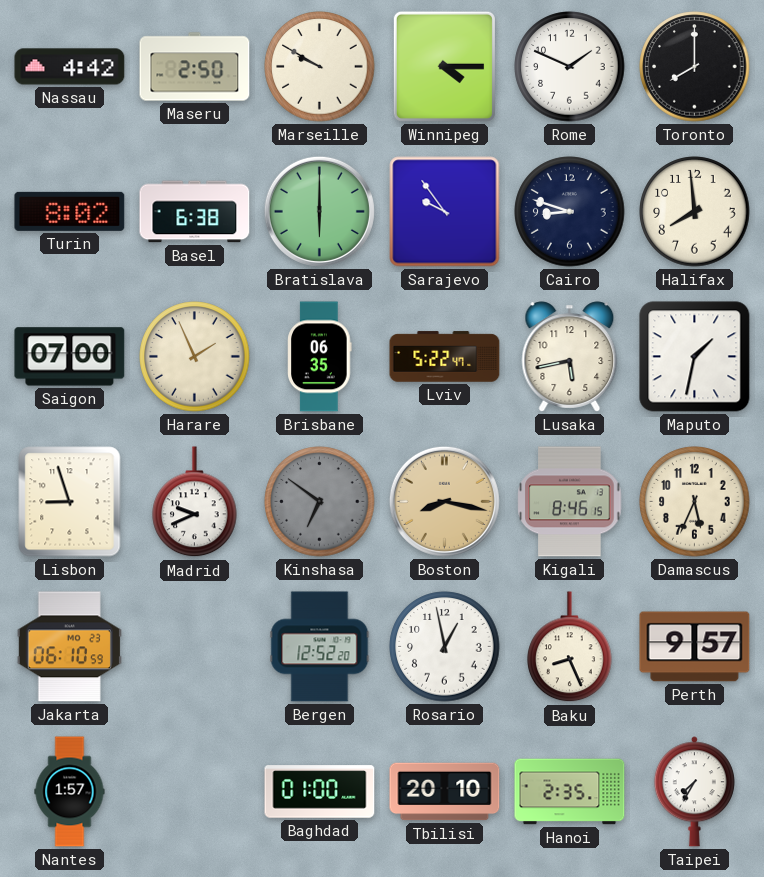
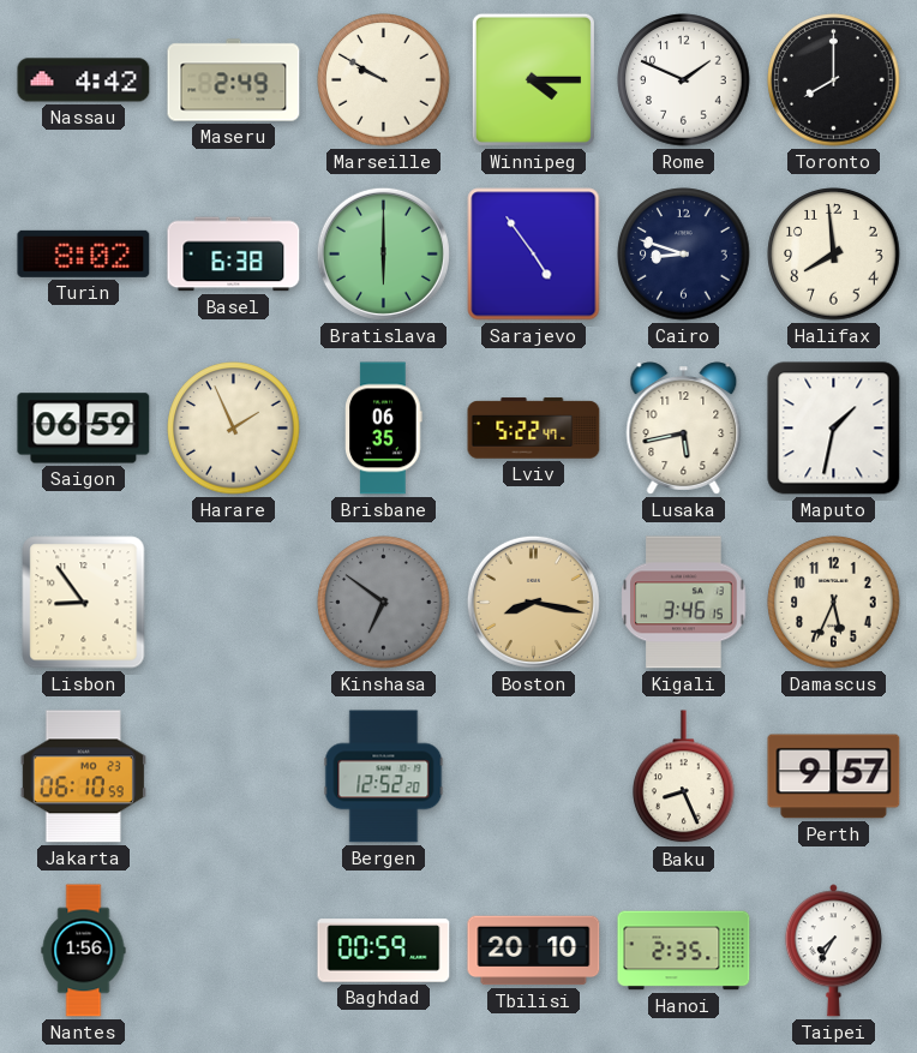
Maseru: 2:50 -> 2:49
Sarajevo: 9:54 -> 4:54
Saigon: 07:00 -> 06:59
Lisbon: 8:57 -> 8:54
Madrid: 9:41 -> none
Kigali: 8:46 -> 3:46
Rosario: 12:58 -> none
Nantes: 1:57 -> 1:56
Baghdad: 01:00 -> 00:59
